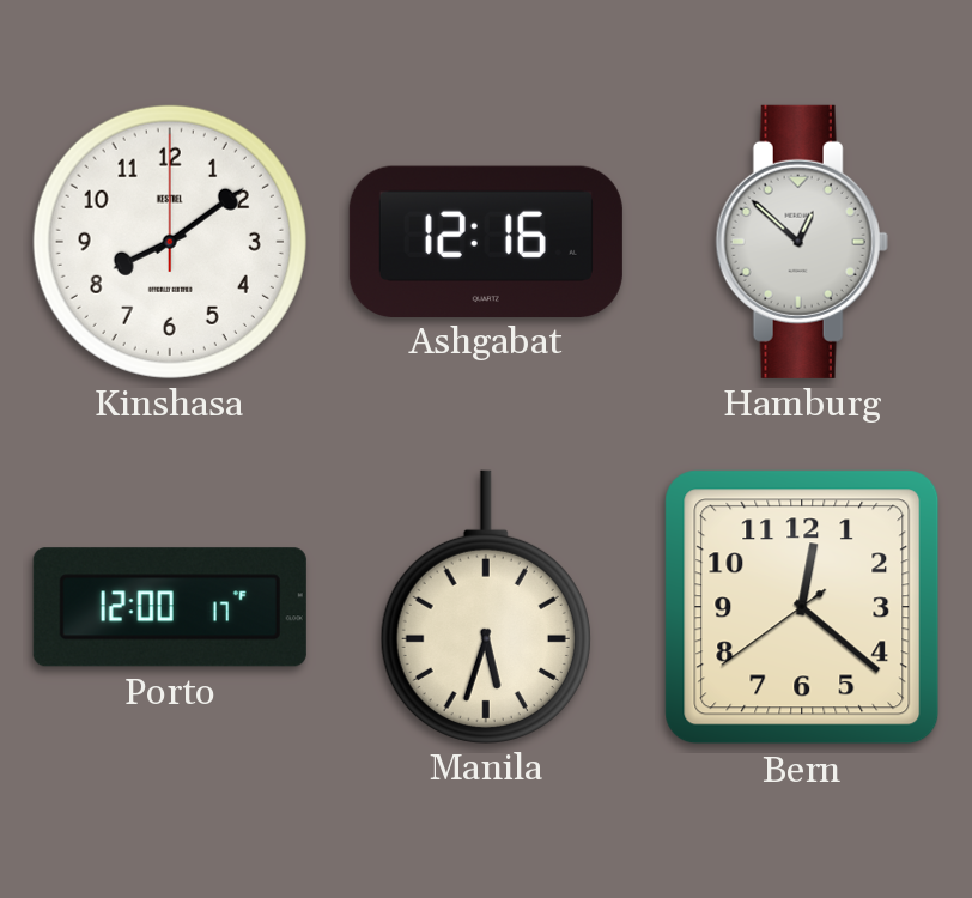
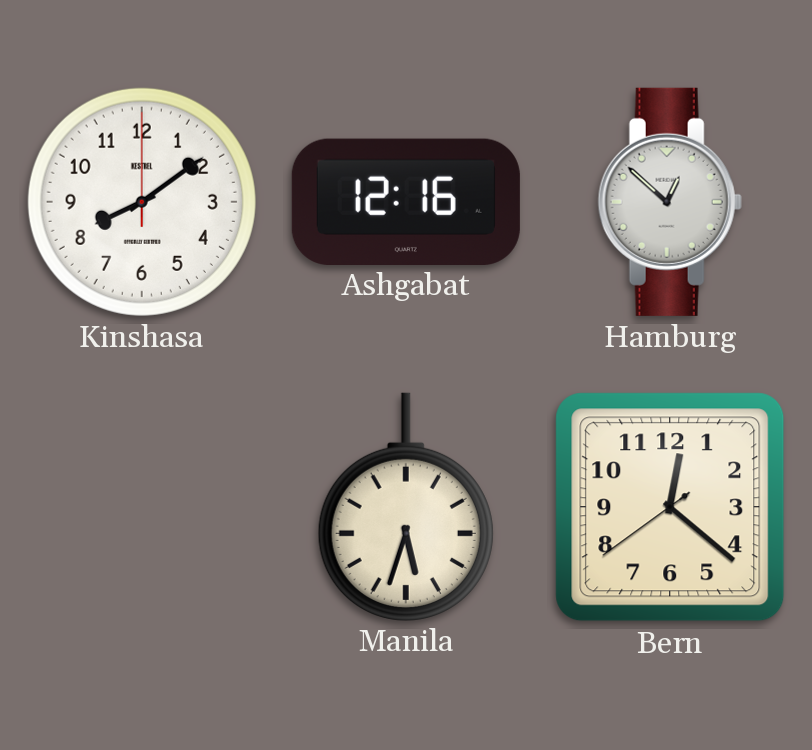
Porto: 12:00 -> none
